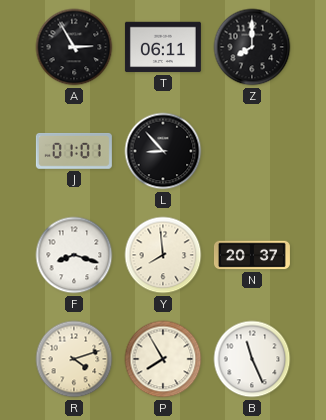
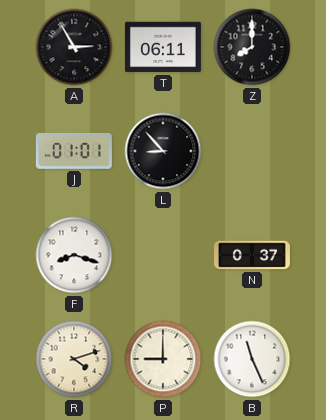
Y: 7:59 -> none
N: 20:37 -> 0:37
P: 7:55 -> 9:00
